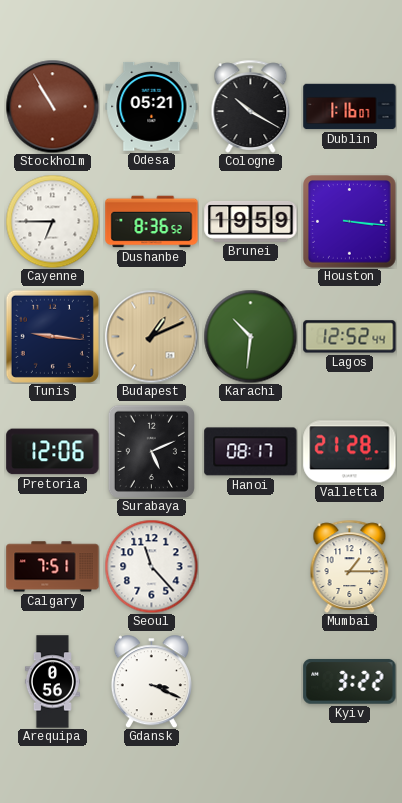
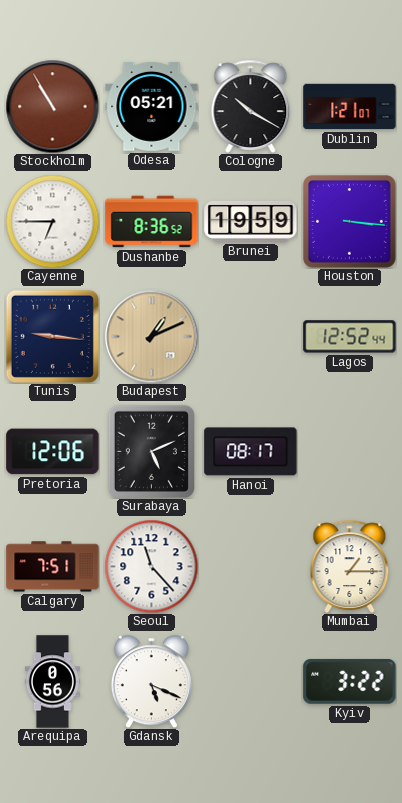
Dublin: 1:16 -> 1:21
Karachi: 10:31 -> none
Valletta: 21:28 -> none
Gdansk: 3:19 -> 5:19
